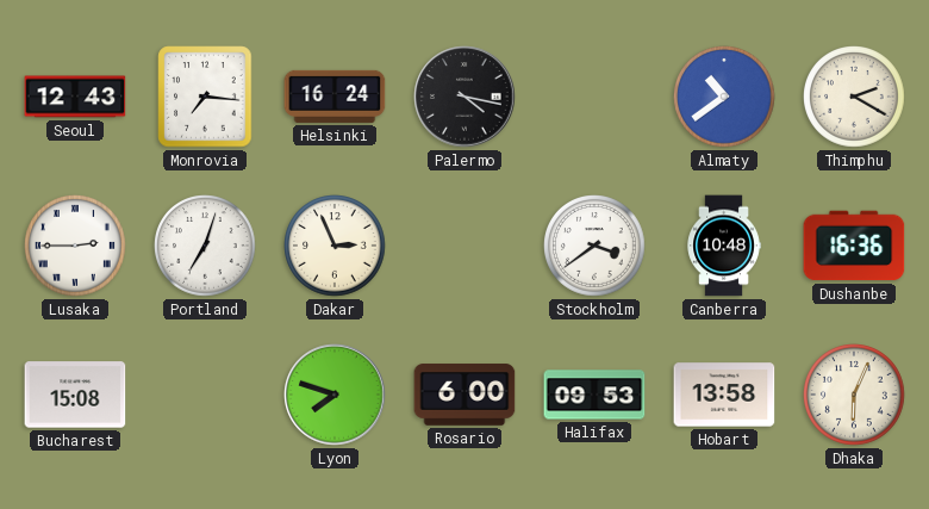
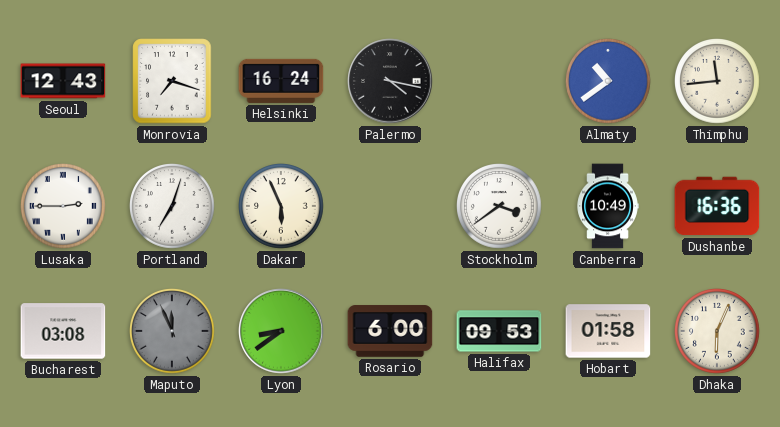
Monrovia: 7:16 -> 7:18
Thimphu: 2:20 -> 11:44
Dakar: 2:56 -> 5:56
Canberra: 10:48 -> 10:49
Bucharest: 15:08 -> 03:08
Maputo: none -> 11:56
Lyon: 7:48 -> 8:39
Hobart: 13:58 -> 01:58
